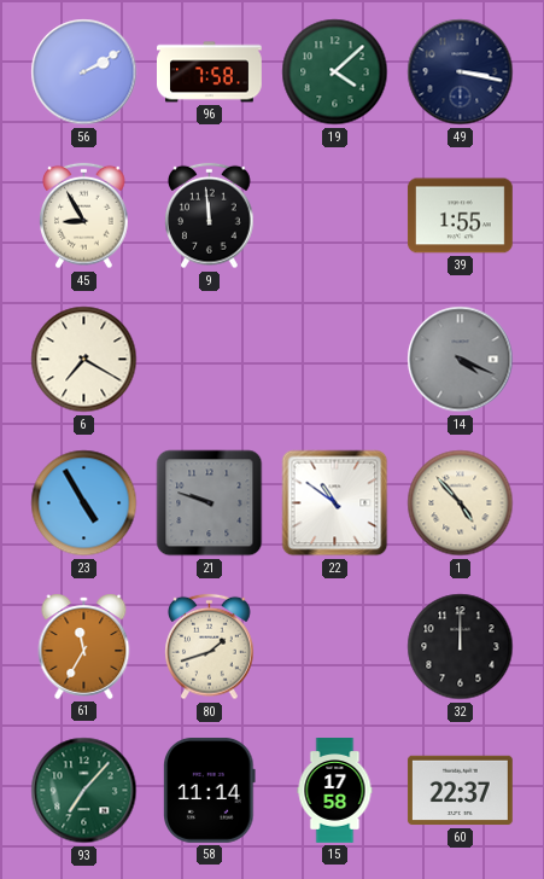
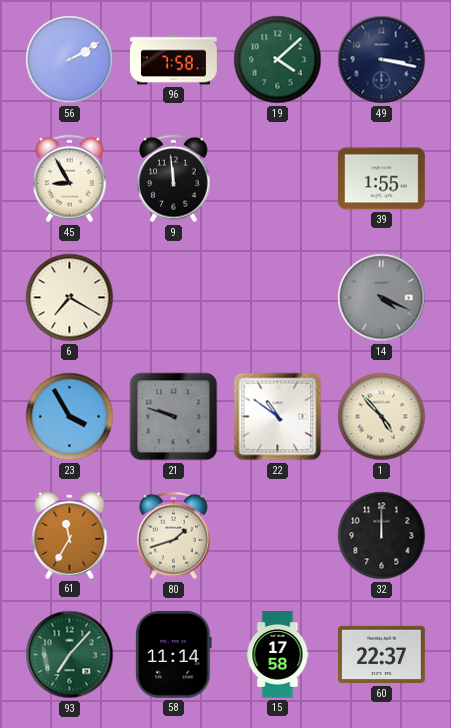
23: 4:55 -> 3:55
